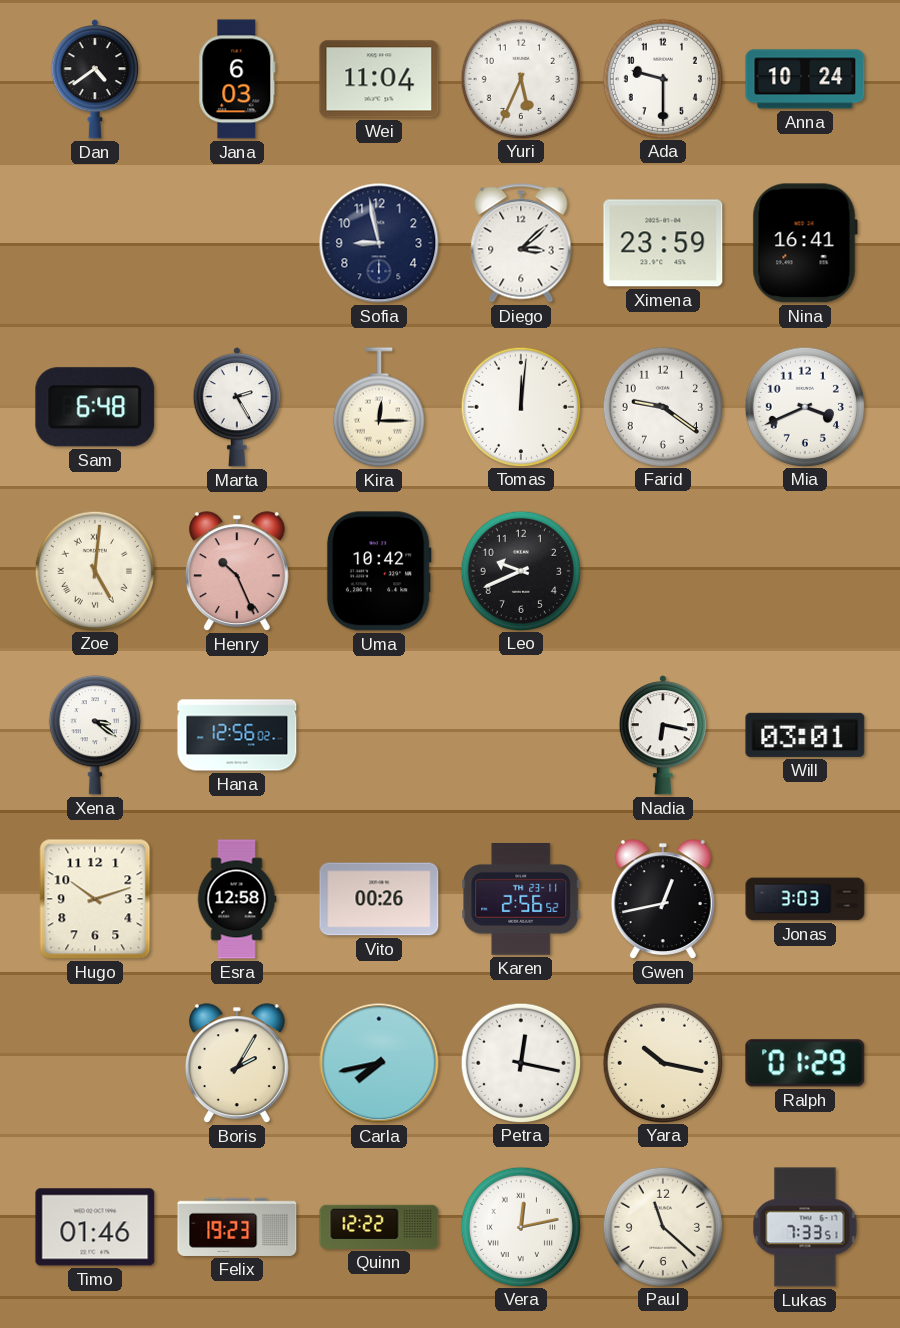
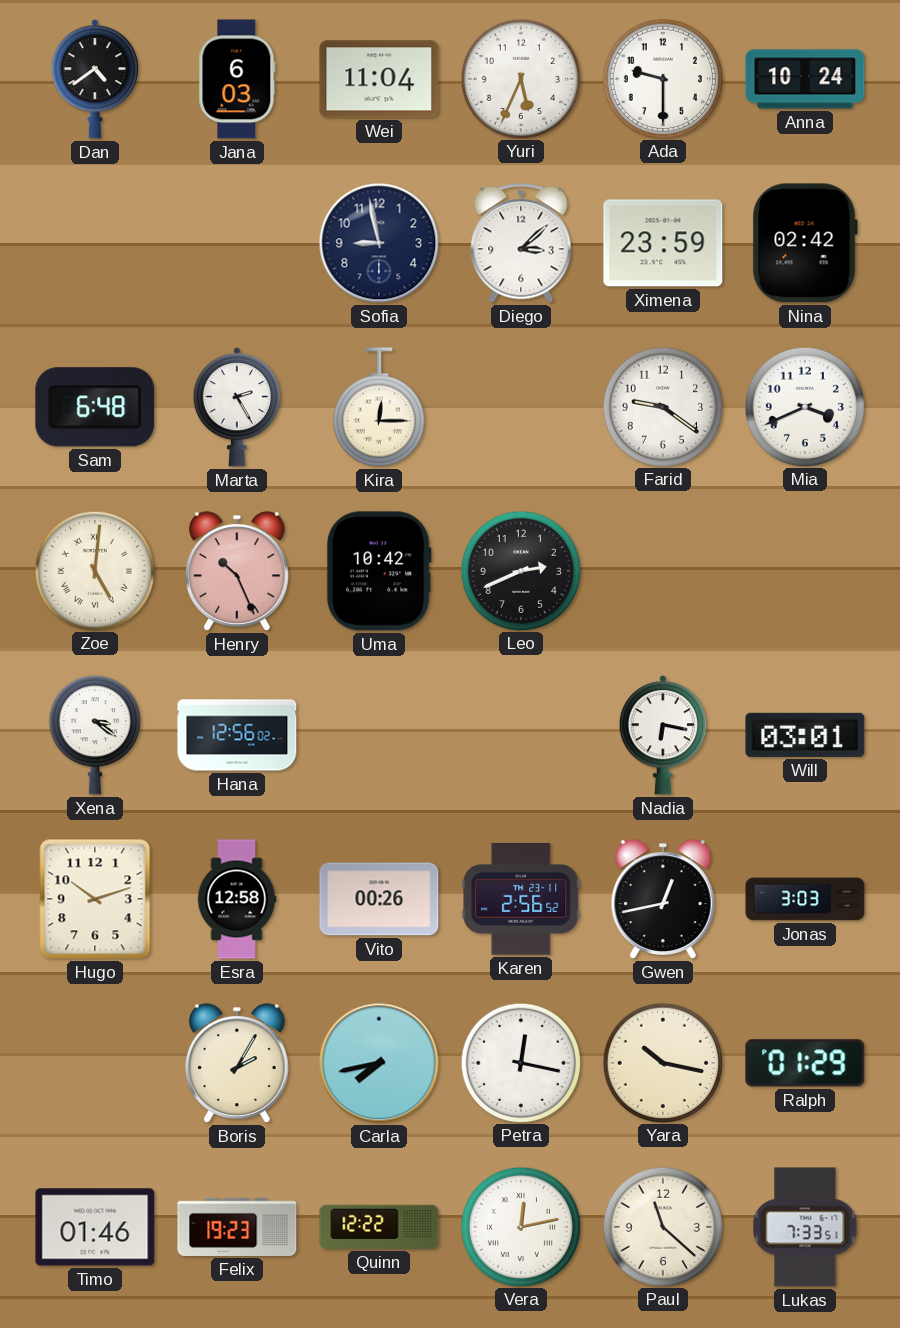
Nina: 16:41 -> 02:42
Tomas: 12:01 -> none
Leo: 9:41 -> 2:41
